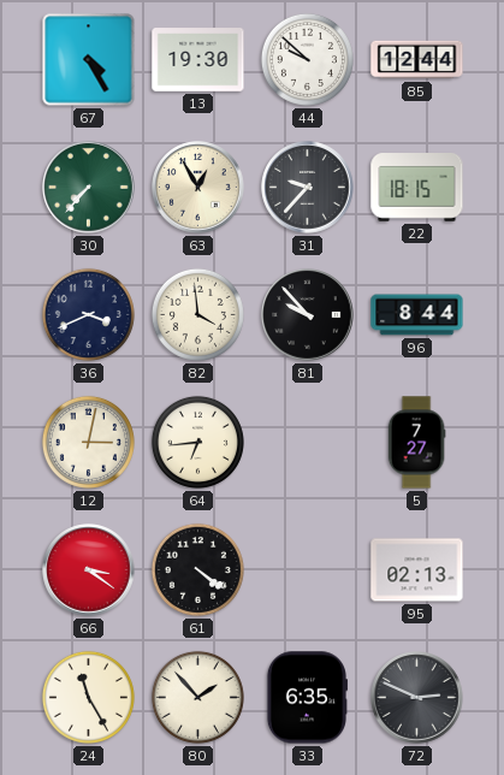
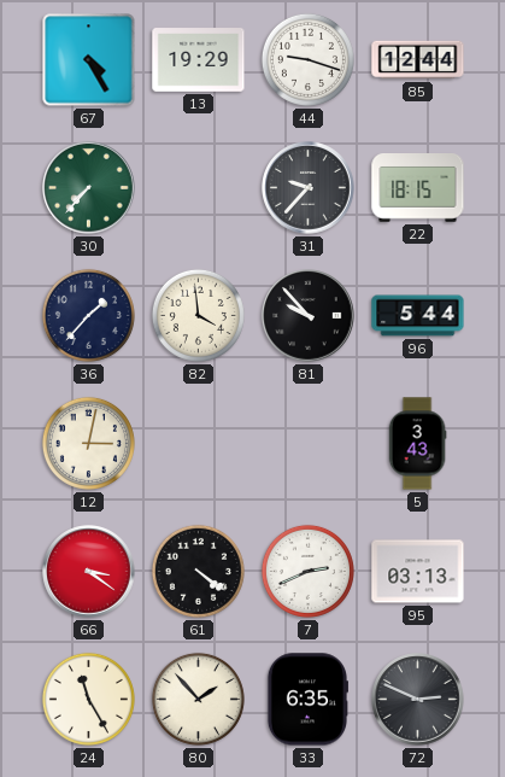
13: 19:30 -> 19:29
44: 9:52 -> 9:18
63: 12:55 -> none
36: 3:41 -> 1:37
96: 8:44 -> 5:44
64: 6:44 -> none
5: 7:27 -> 3:43
7: none -> 2:41
95: 02:13 -> 03:13
